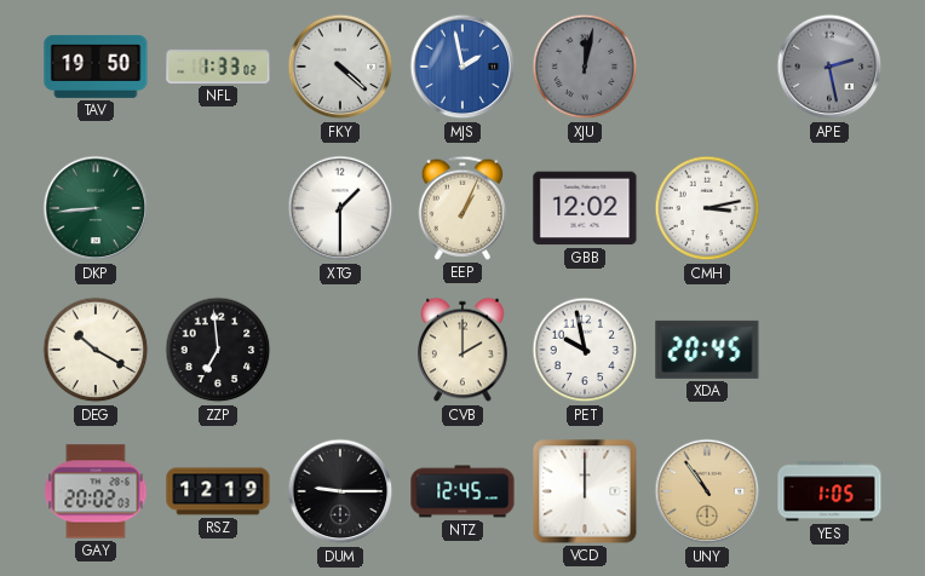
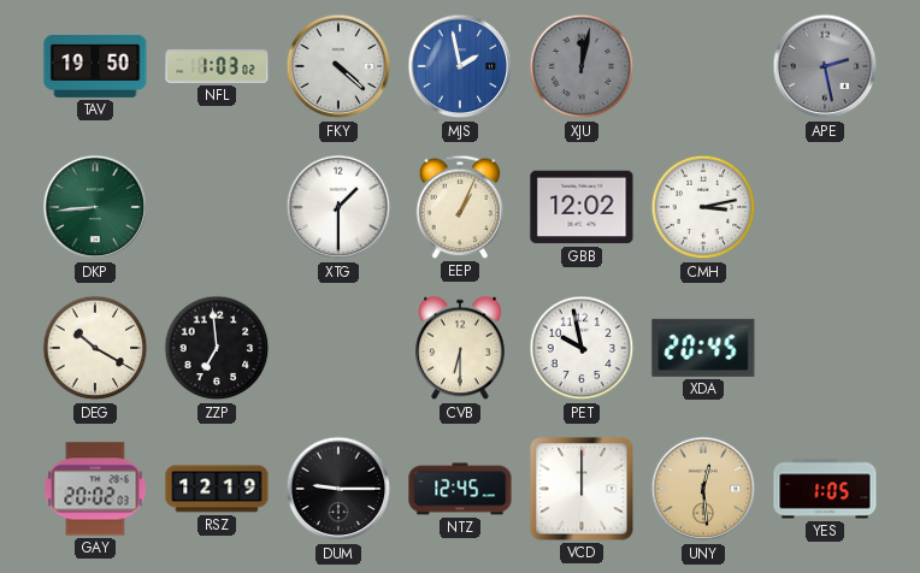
NFL: 1:33 -> 1:03
CVB: 2:00 -> 6:30
UNY: 10:54 -> 12:29
